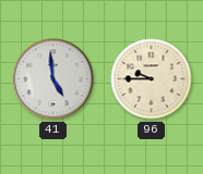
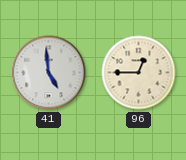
96: 9:45 -> 12:45
